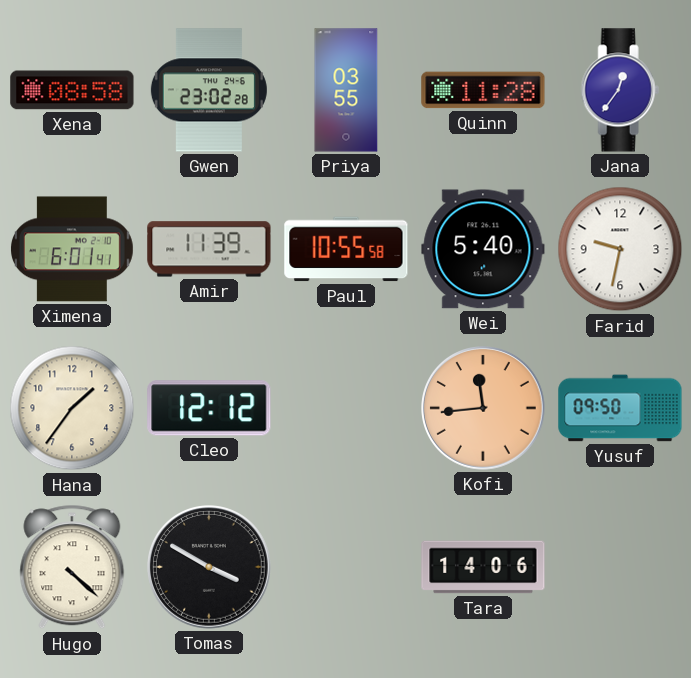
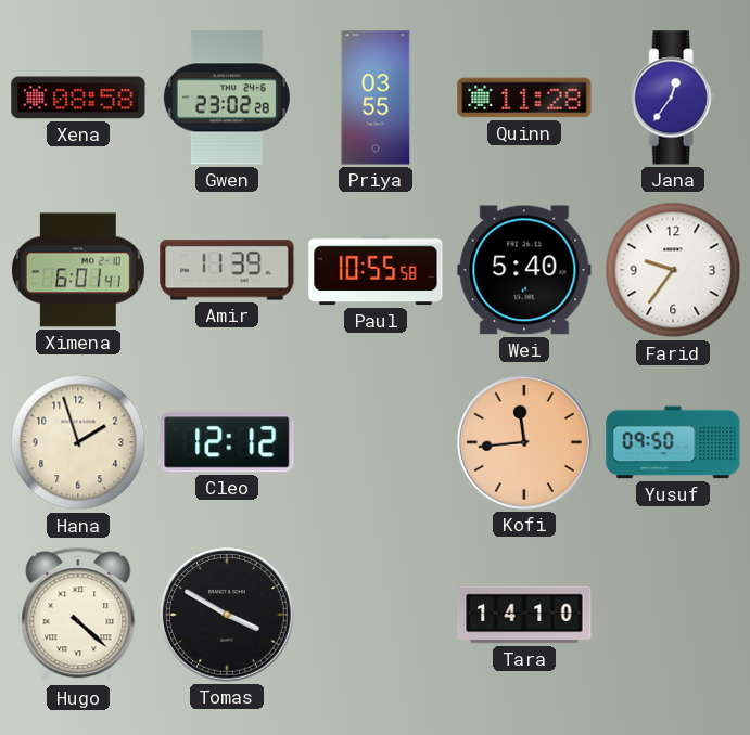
Farid: 9:32 -> 9:36
Hana: 1:36 -> 1:57
Tara: 14:06 -> 14:10
